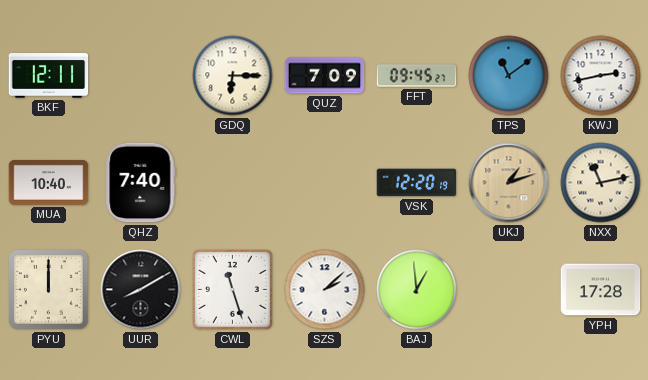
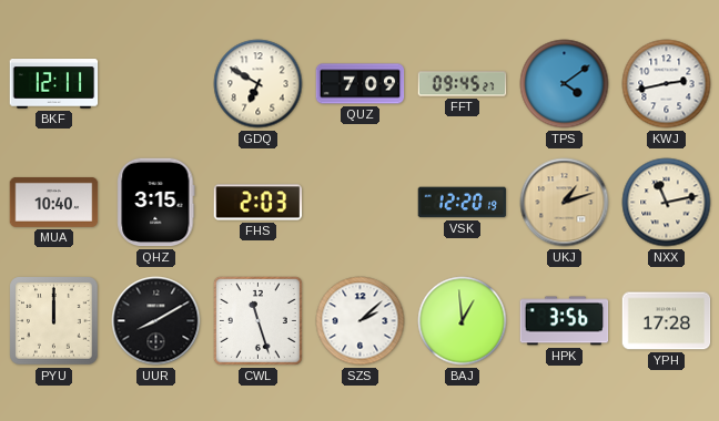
GDQ: 6:15 -> 6:50
TPS: 11:09 -> 4:09
QHZ: 7:40 -> 3:15
FHS: none -> 2:03
HPK: none -> 3:56
